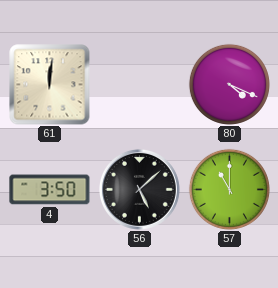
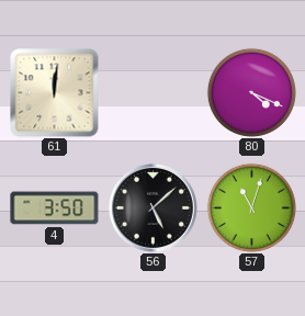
57: 11:00 -> 11:03
